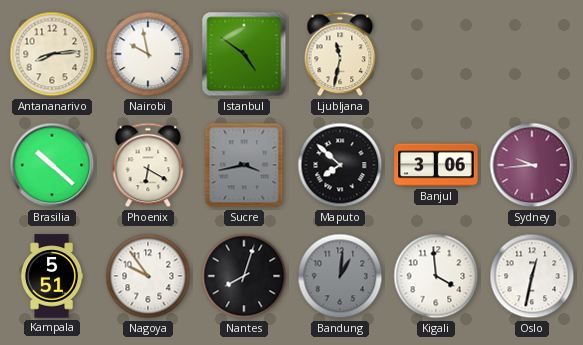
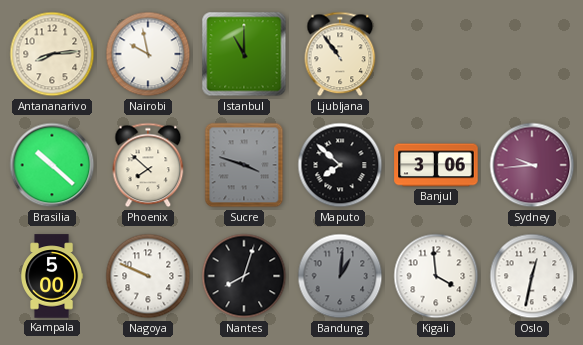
Istanbul: 4:51 -> 11:00
Ljubljana: 11:32 -> 10:54
Phoenix: 6:20 -> 7:52
Sucre: 3:43 -> 3:48
Kampala: 5:51 -> 5:00
Nagoya: 9:54 -> 9:49
